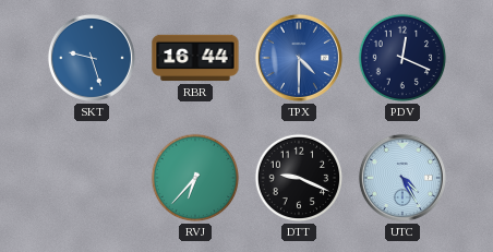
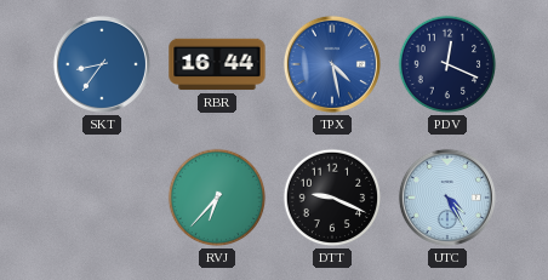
SKT: 9:27 -> 8:36
TPX: 4:30 -> 4:28
